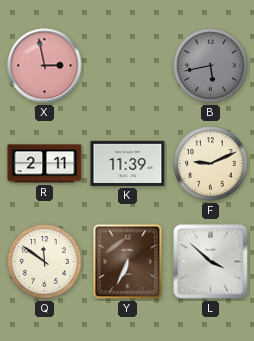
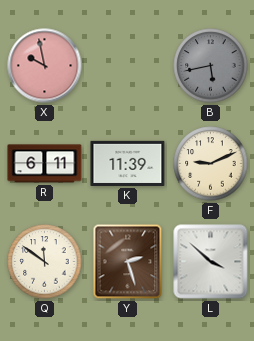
X: 2:58 -> 9:58
R: 2:11 -> 6:11
Y: 6:34 -> 2:27
